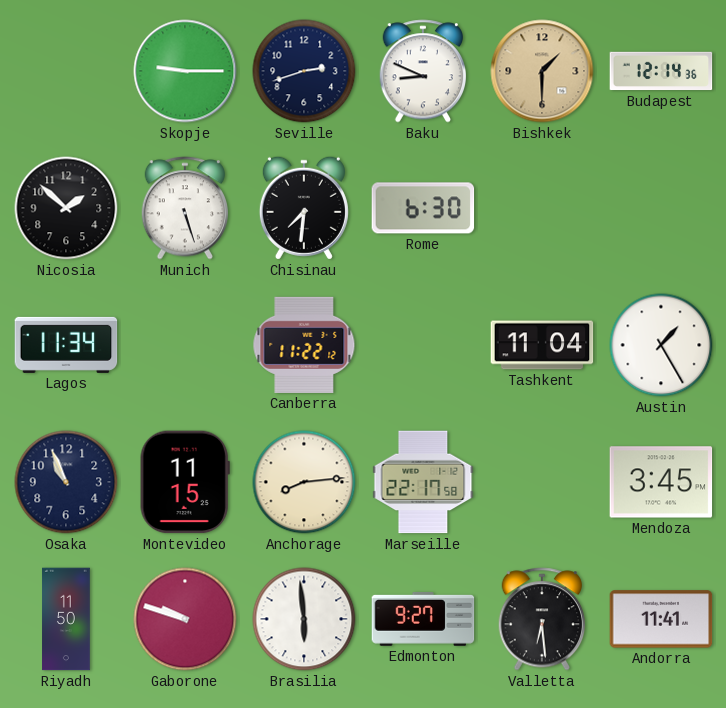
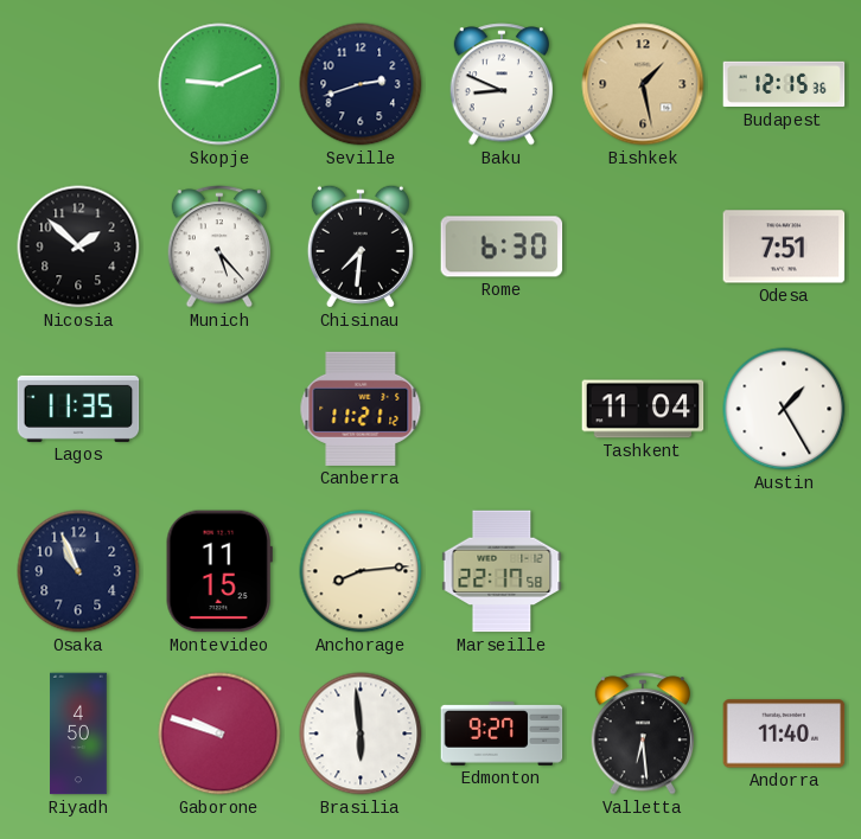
Skopje: 9:15 -> 9:11
Bishkek: 1:30 -> 1:28
Budapest: 12:14 -> 12:15
Munich: 5:27 -> 5:23
Odesa: none -> 7:51
Lagos: 11:34 -> 11:35
Canberra: 11:22 -> 11:21
Mendoza: 3:45 -> none
Riyadh: 11:50 -> 4:50
Andorra: 11:41 -> 11:40
